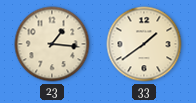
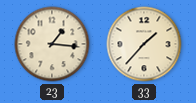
33: 1:39 -> 1:37
